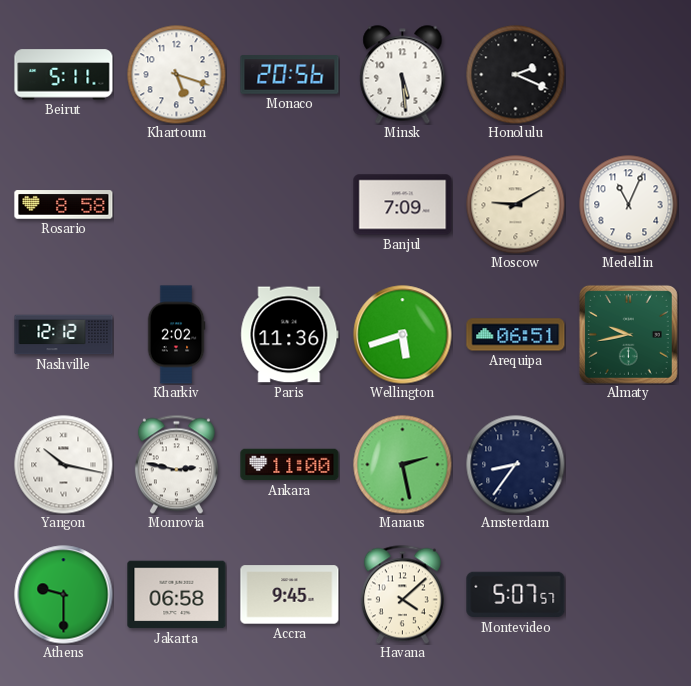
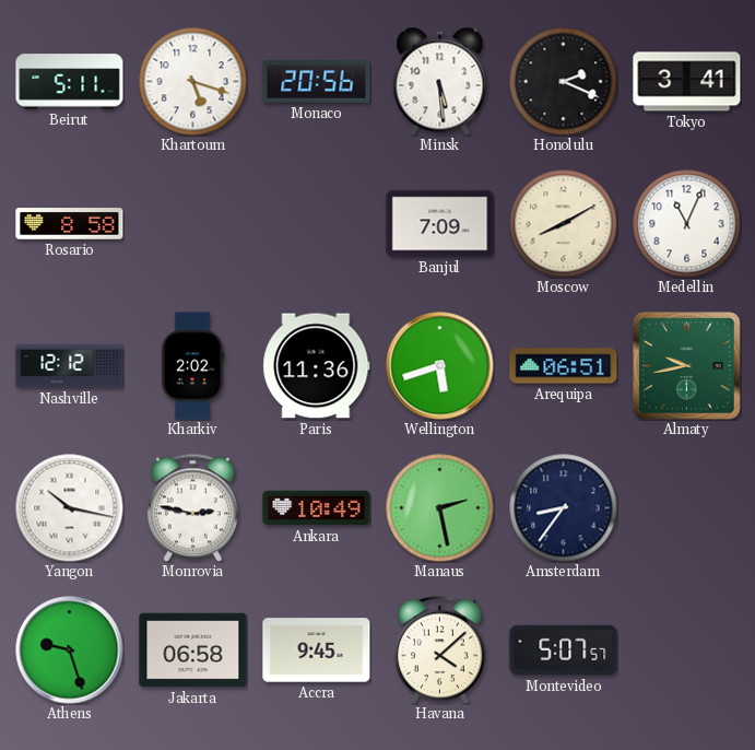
Tokyo: none -> 3:41
Moscow: 9:10 -> 8:10
Ankara: 11:00 -> 10:49
Athens: 9:30 -> 9:27
